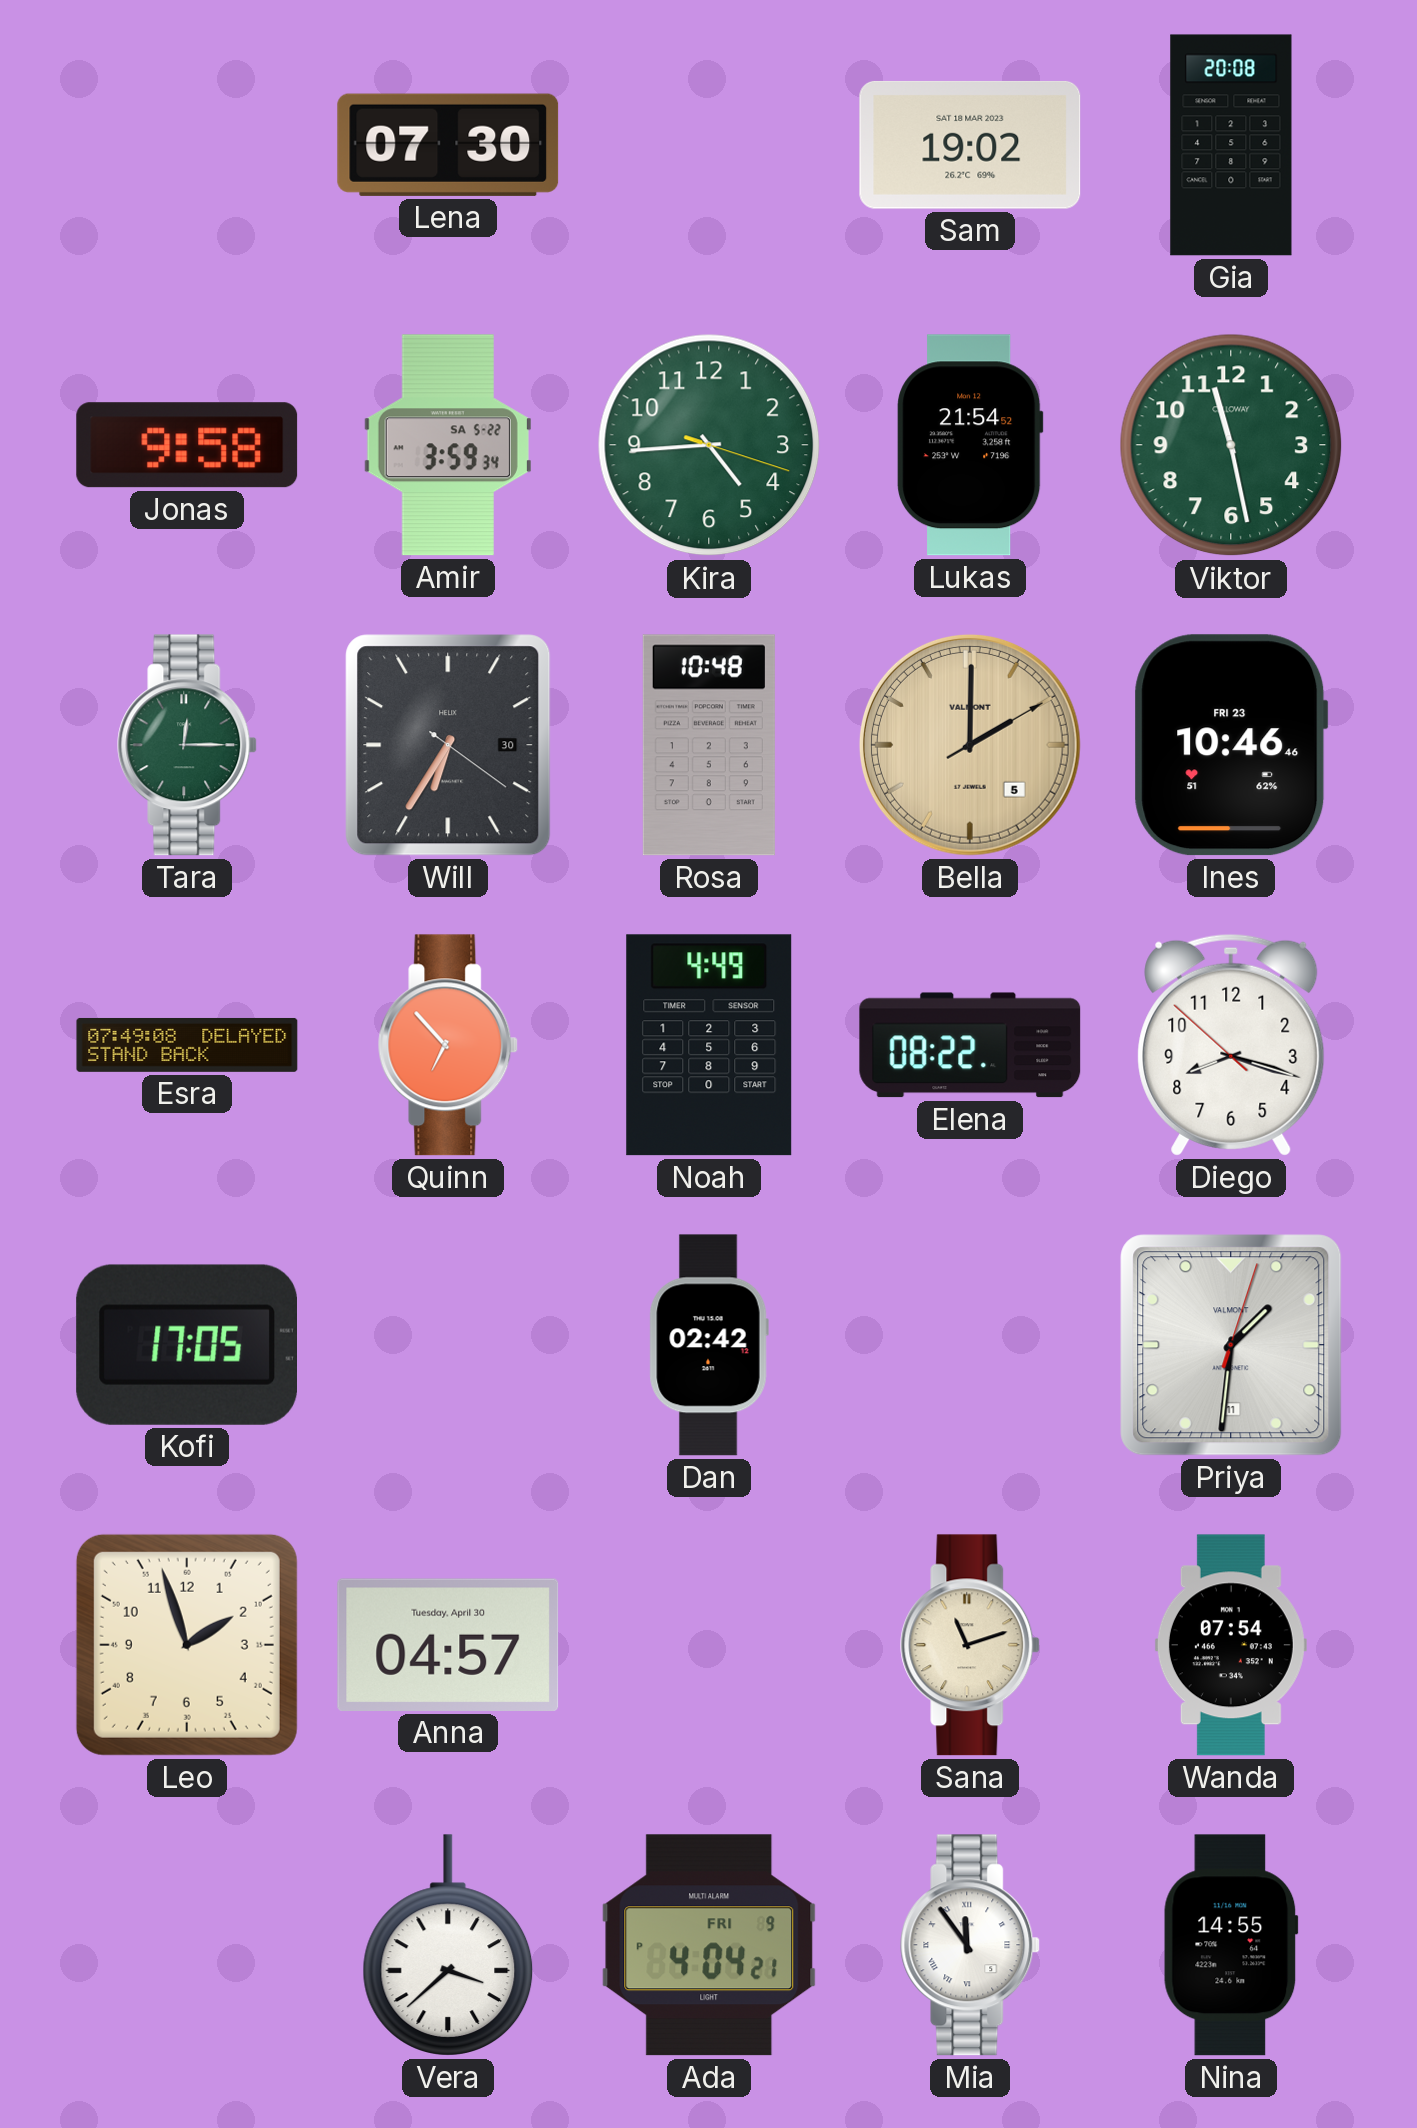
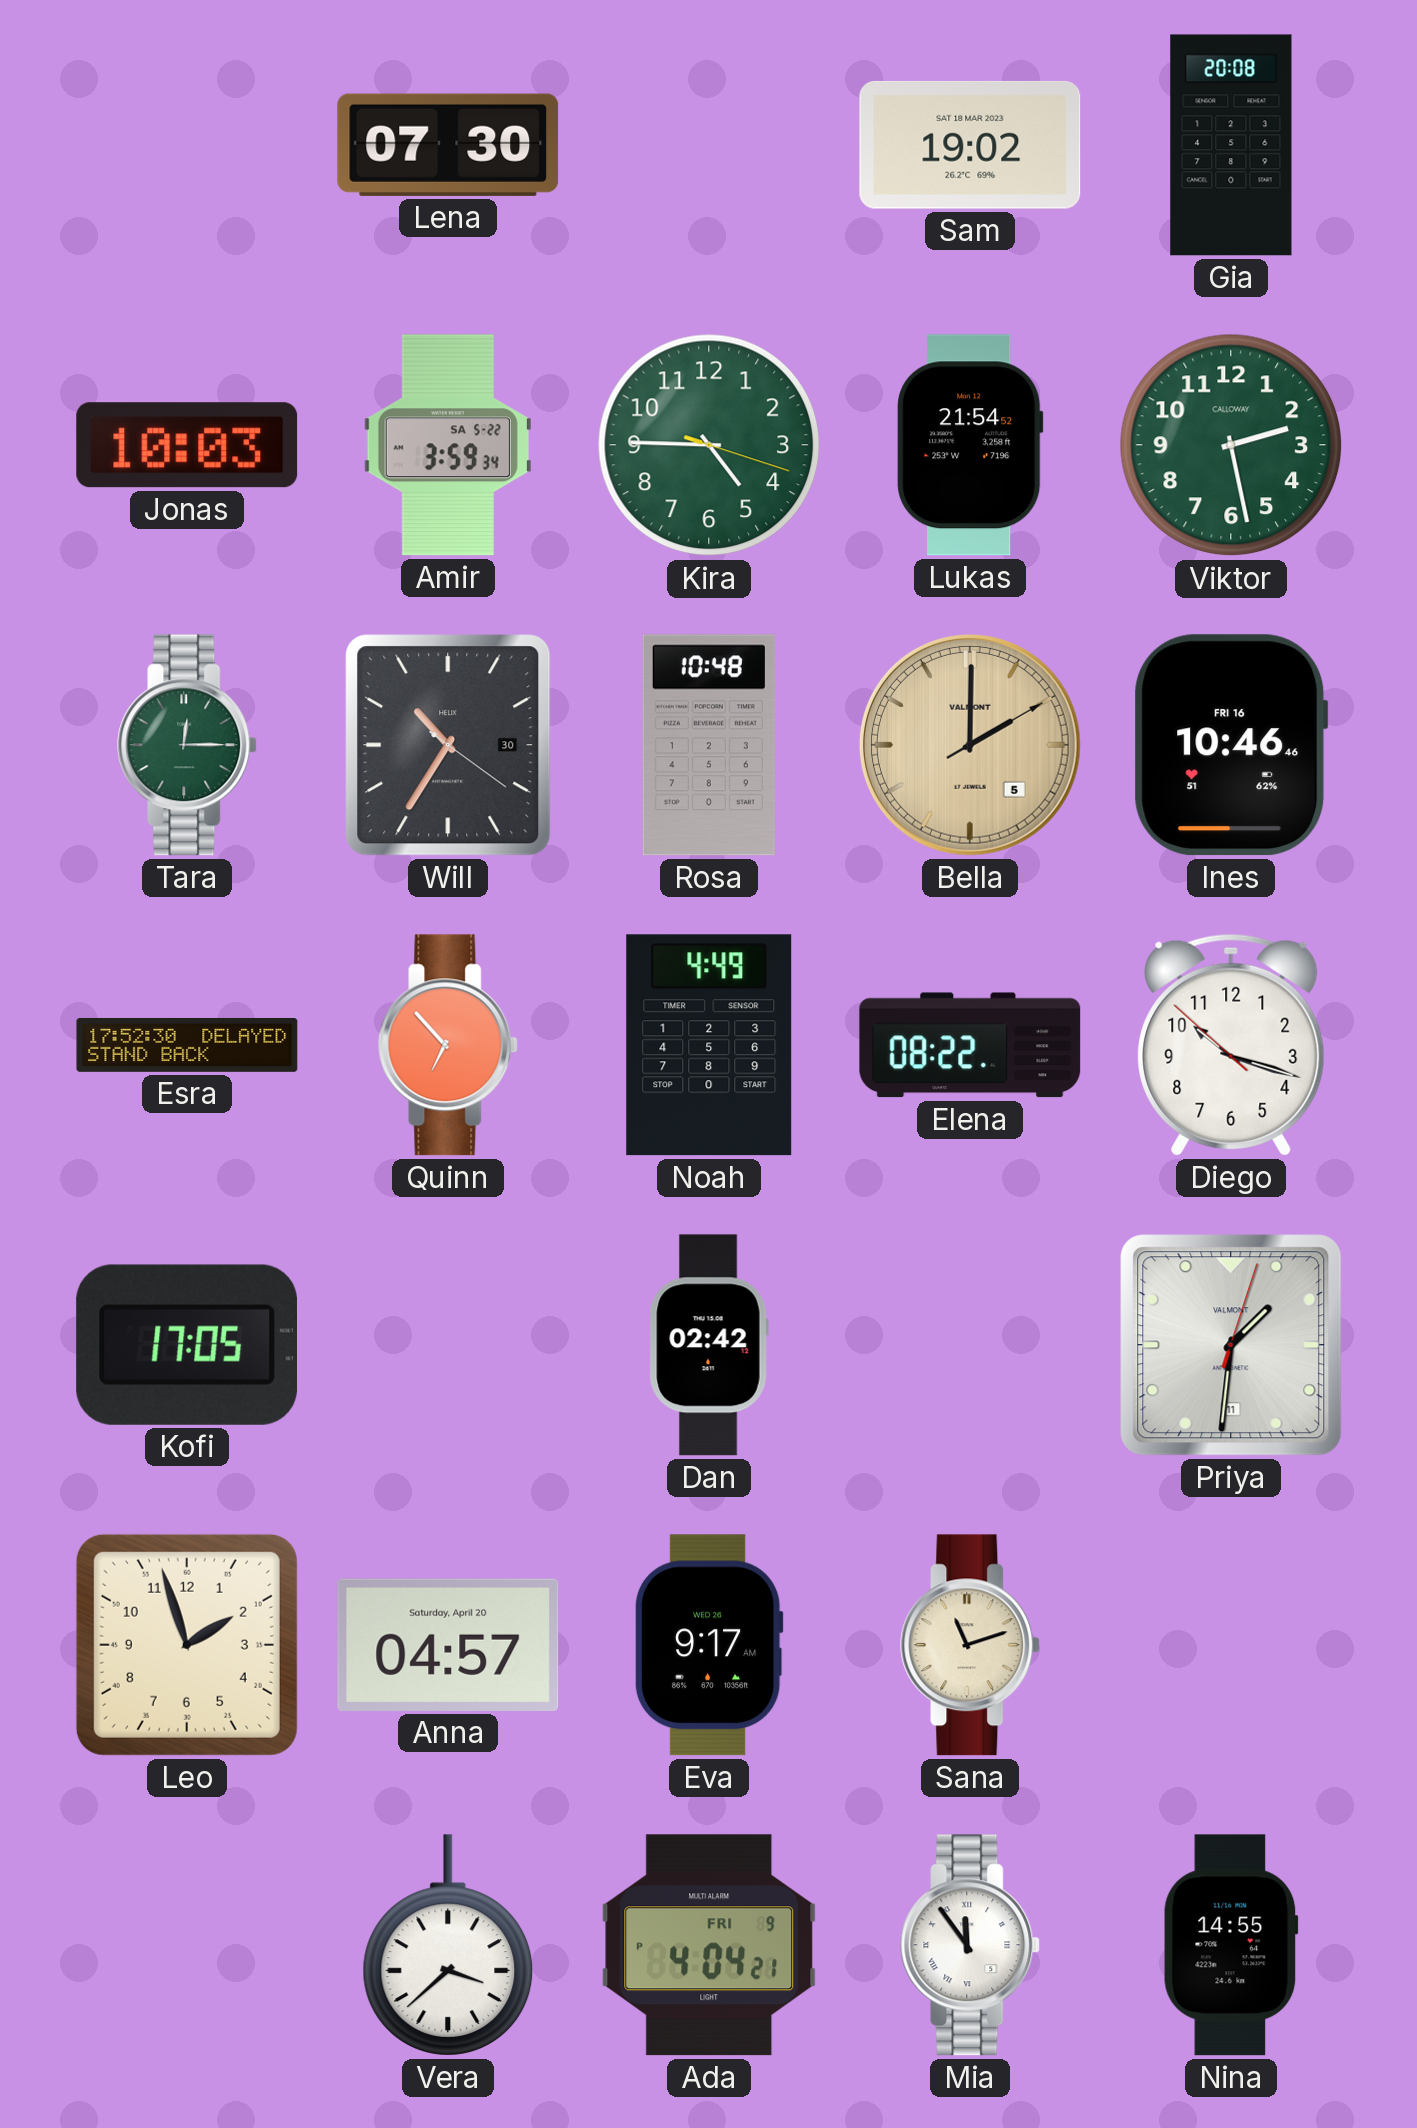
Jonas: 9:58 -> 10:03
Kira: 4:44 -> 4:45
Viktor: 11:28 -> 2:28
Will: 6:35 -> 10:35
Ines date: FRI 23 -> FRI 16
Esra: 07:49 -> 17:52
Diego: 8:17 -> 10:17
Anna date: Tuesday, April 30 -> Saturday, April 20
Eva: none -> 9:17
Wanda: 07:54 -> none
